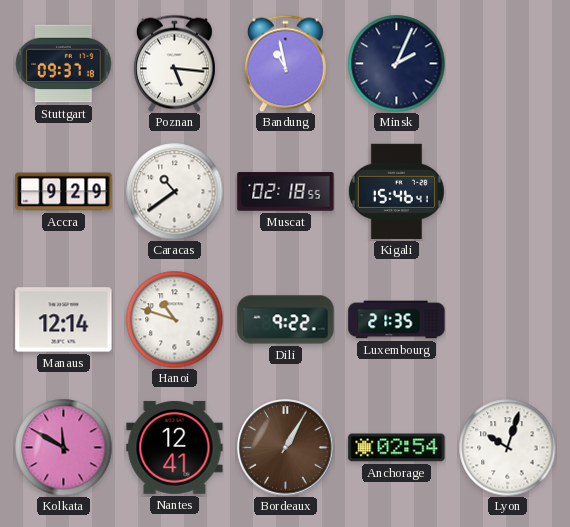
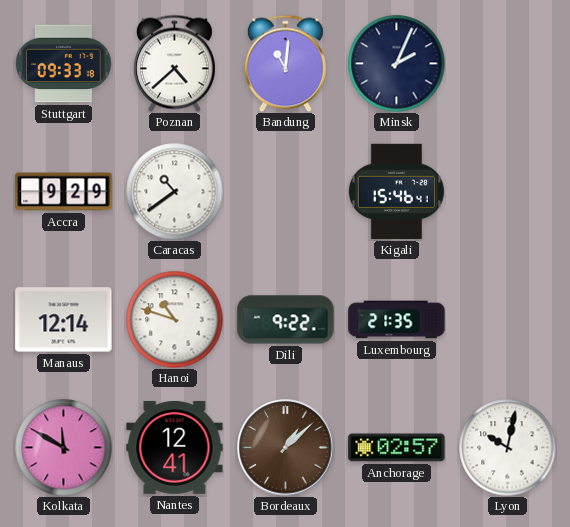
Stuttgart: 09:37 -> 09:33
Poznan: 5:16 -> 4:38
Bandung: 10:58 -> 11:01
Muscat: 02:18 -> none
Bordeaux: 1:05 -> 1:08
Anchorage: 02:54 -> 02:57
Lyon: 10:03 -> 10:02
